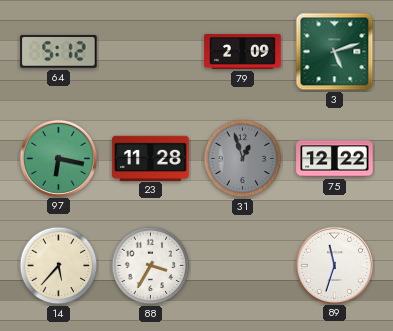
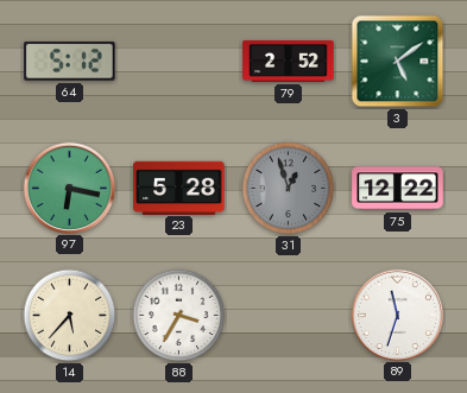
79: 2:09 -> 2:52
3: 5:12 -> 5:09
23: 11:28 -> 5:28
